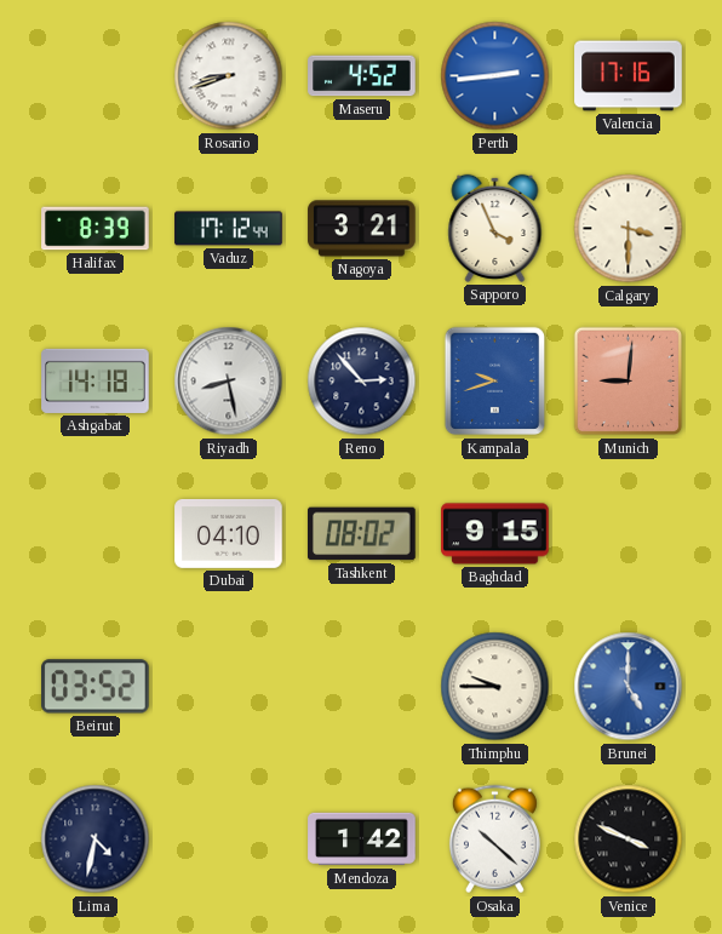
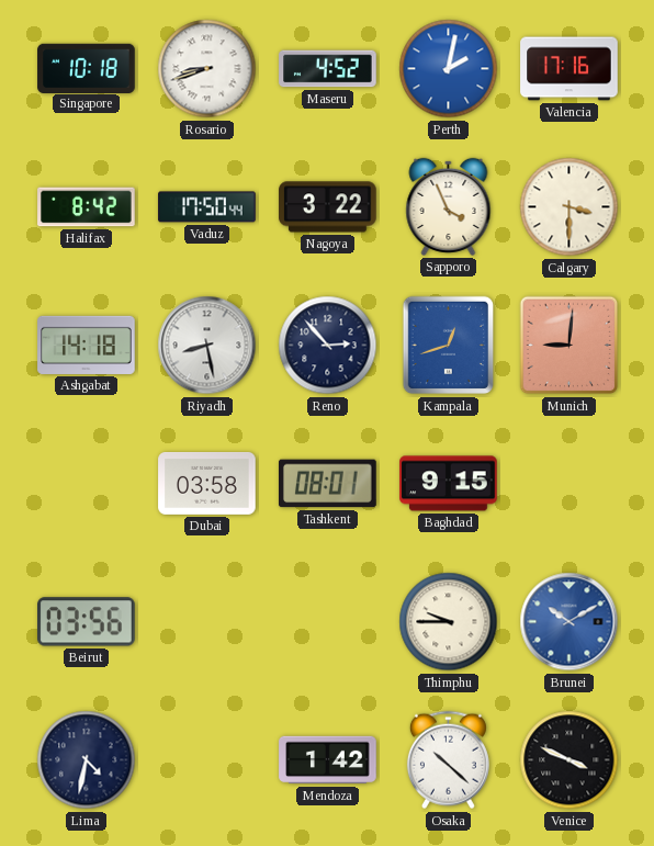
Singapore: none -> 10:18
Perth: 2:44 -> 2:02
Halifax: 8:39 -> 8:42
Vaduz: 17:12 -> 17:50
Nagoya: 3:21 -> 3:22
Kampala: 9:42 -> 12:42
Dubai: 04:10 -> 03:58
Tashkent: 08:02 -> 08:01
Beirut: 03:52 -> 03:56
Brunei: 5:00 -> 10:10
